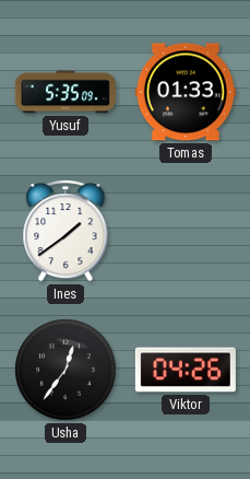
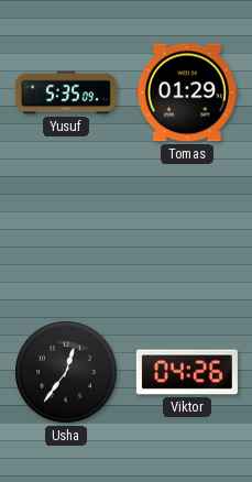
Tomas: 01:33 -> 01:29
Ines: 1:39 -> none
